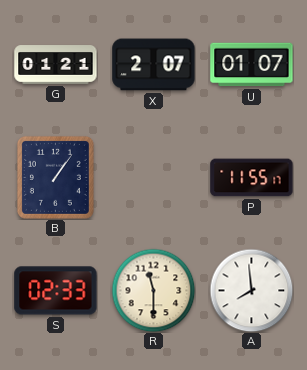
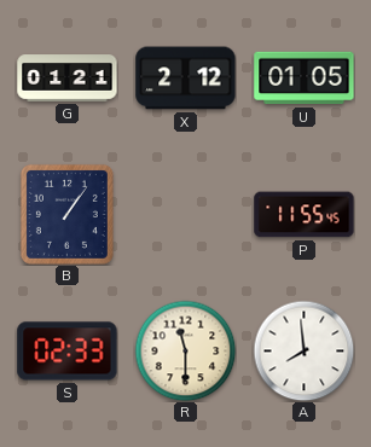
X: 2:07 -> 2:12
U: 01:07 -> 01:05
P: 11:55:17 -> 11:55:45
